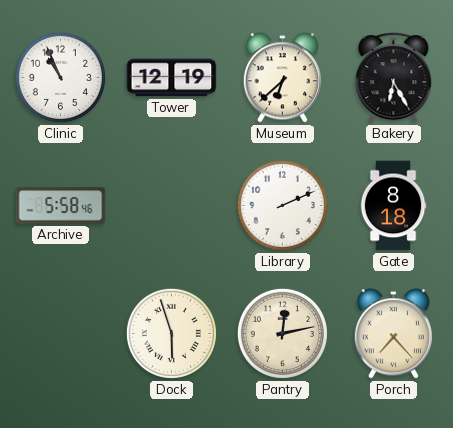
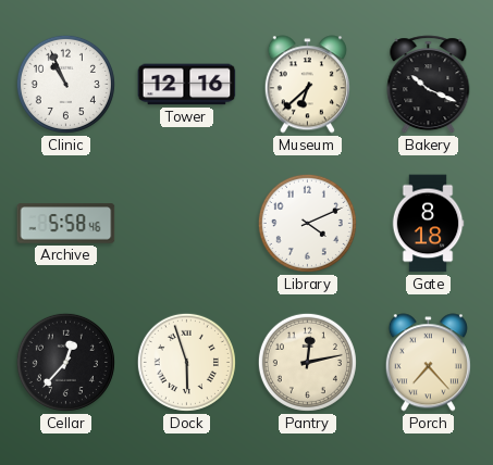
Tower: 12:19 -> 12:16
Bakery: 6:25 -> 10:19
Library: 2:11 -> 4:11
Cellar: none -> 12:37
